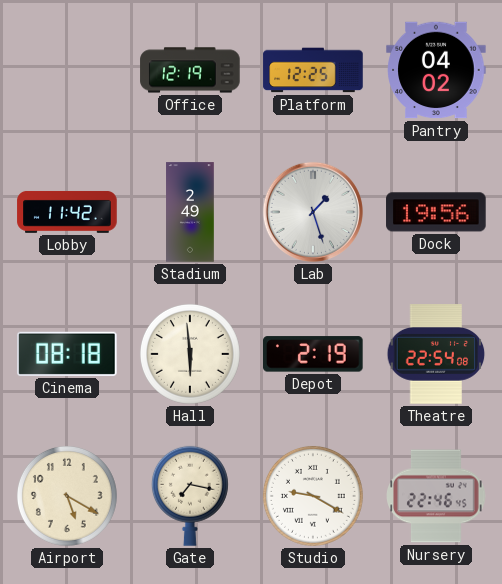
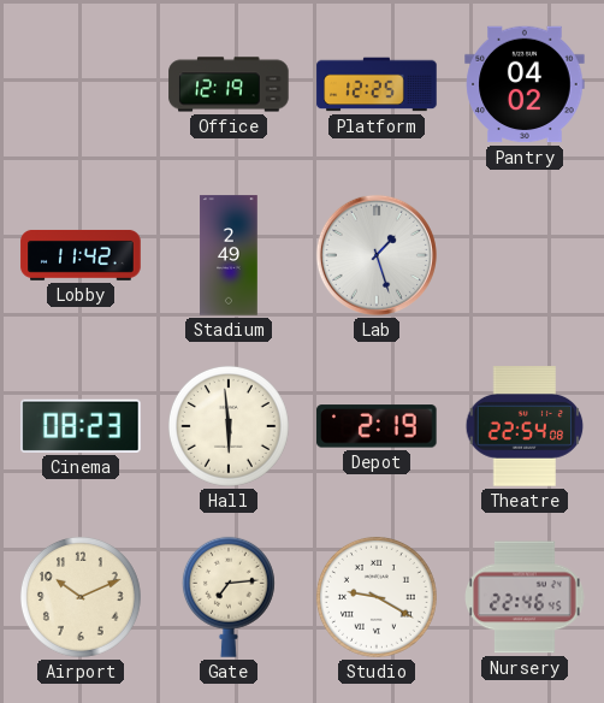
Dock: 19:56 -> none
Cinema: 08:18 -> 08:23
Airport: 5:20 -> 10:11
Gate: 7:17 -> 7:14
